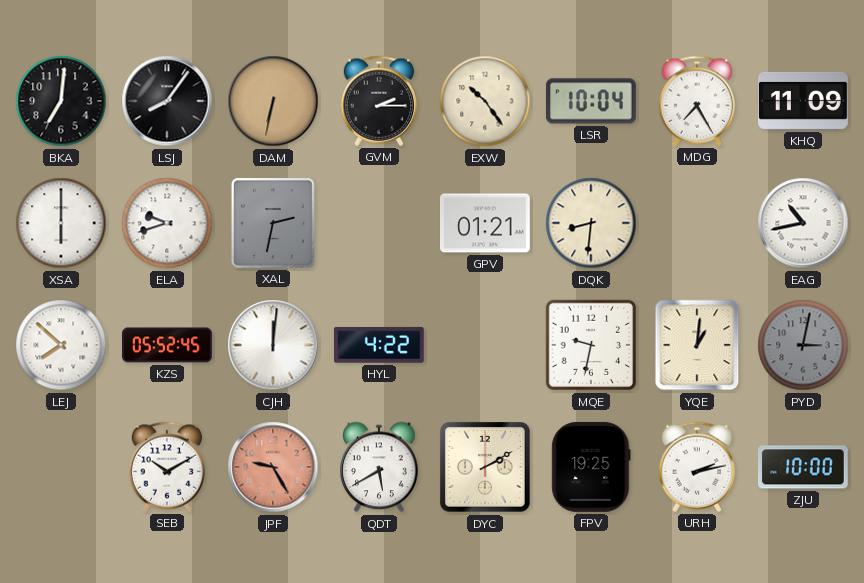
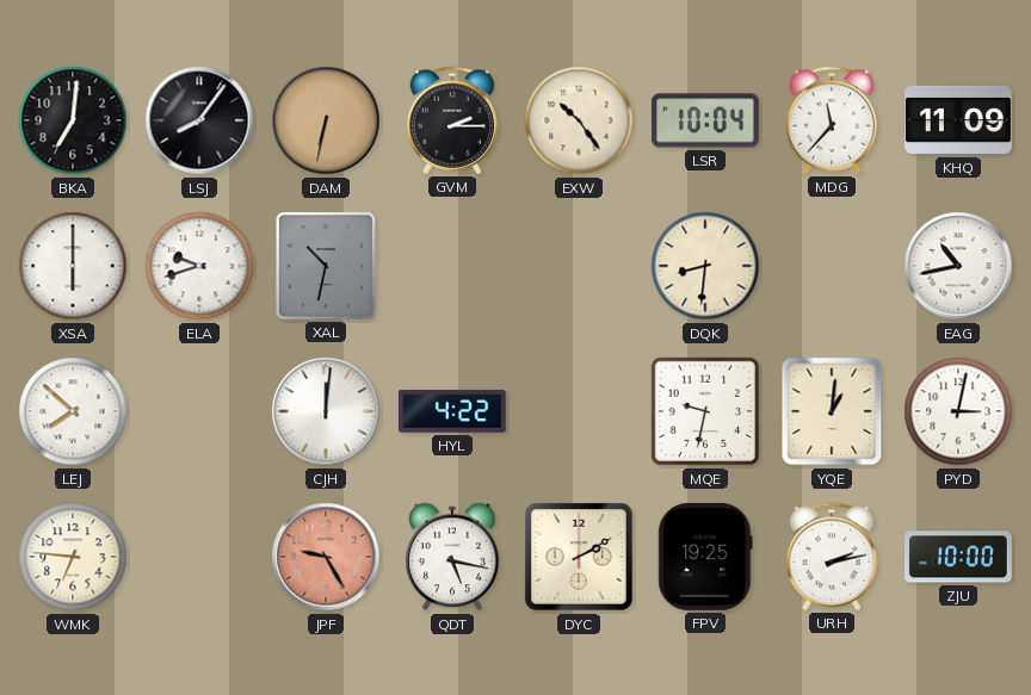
MDG: 7:25 -> 11:37
XAL: 2:32 -> 10:32
GPV: 01:21 -> none
KZS: 05:52 -> none
PYD dial: grey -> white
WMK: none -> 6:46
SEB: 10:10 -> none
QDT: 5:40 -> 5:17
